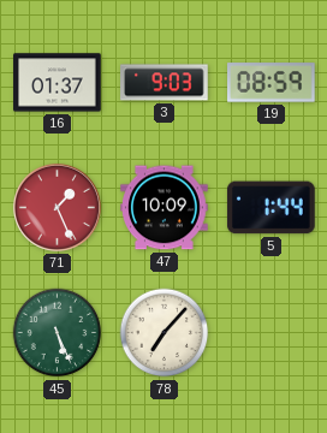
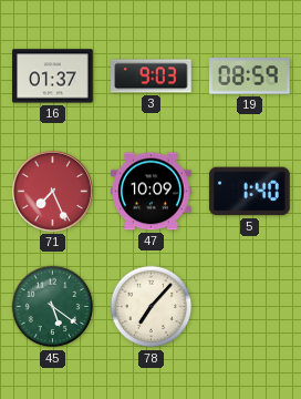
71: 1:26 -> 7:26
5: 1:44 -> 1:40
45: 5:26 -> 5:21
